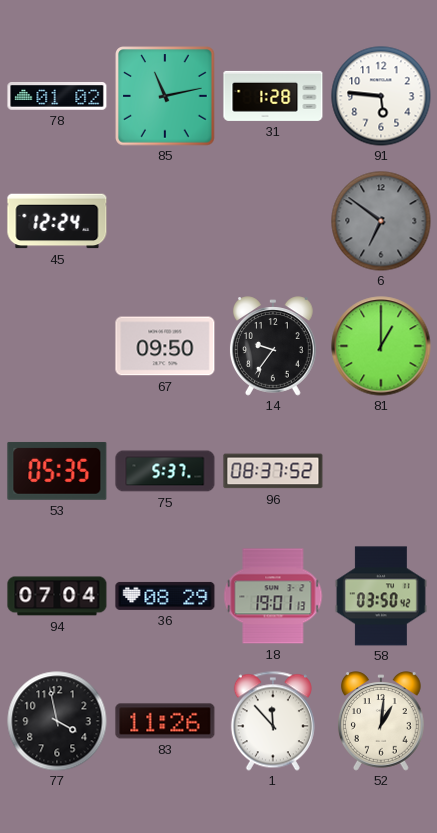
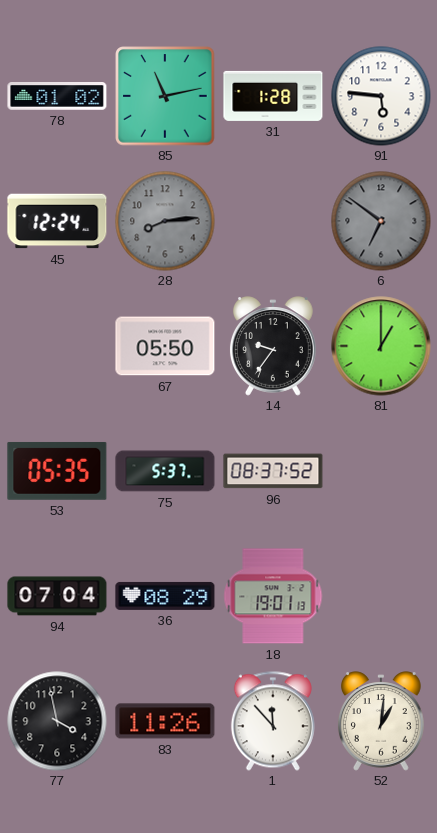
28: none -> 8:14
67: 09:50 -> 05:50
58: 03:50 -> none
